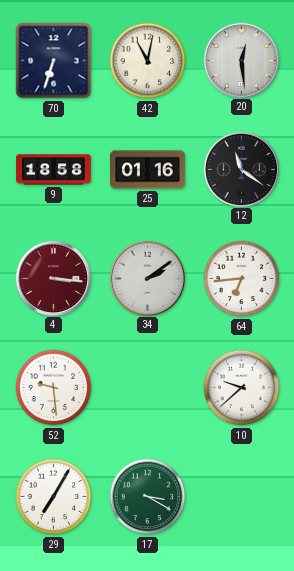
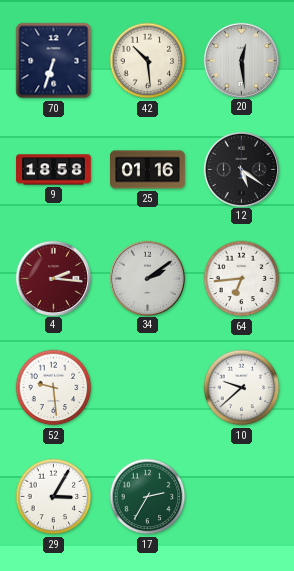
42: 11:02 -> 10:29
12: 11:21 -> 5:21
4: 3:16 -> 2:16
29: 7:05 -> 3:05
17: 3:20 -> 2:35
